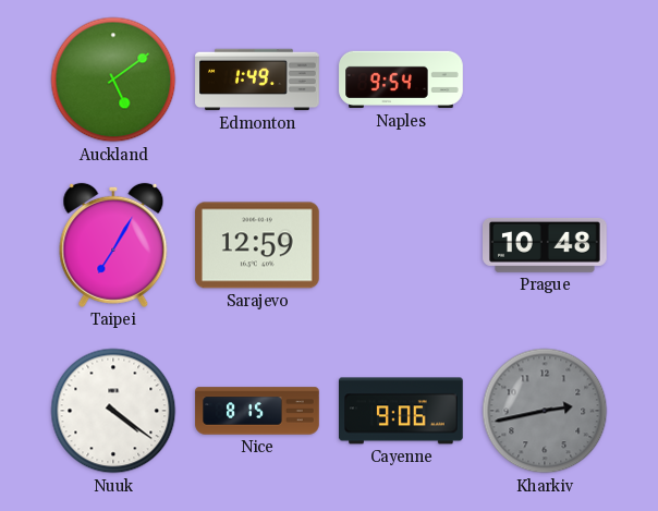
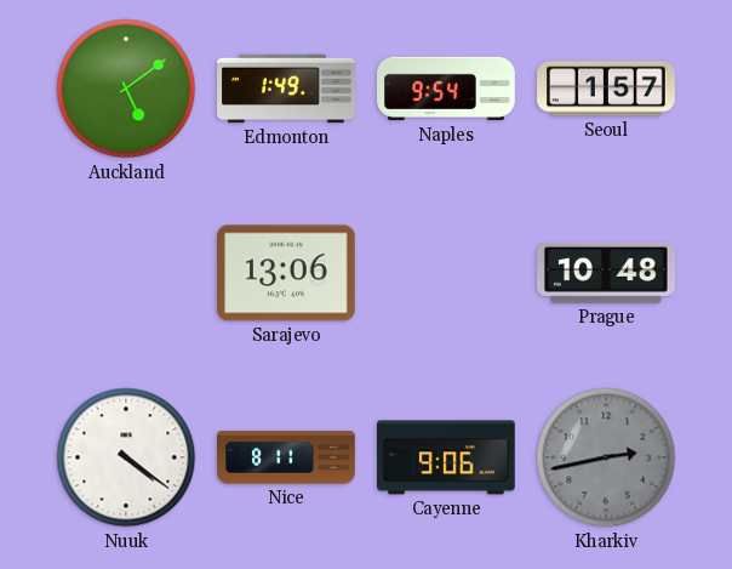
Seoul: none -> 1:57
Taipei: 7:05 -> none
Sarajevo: 12:59 -> 13:06
Nice: 8:15 -> 8:11
